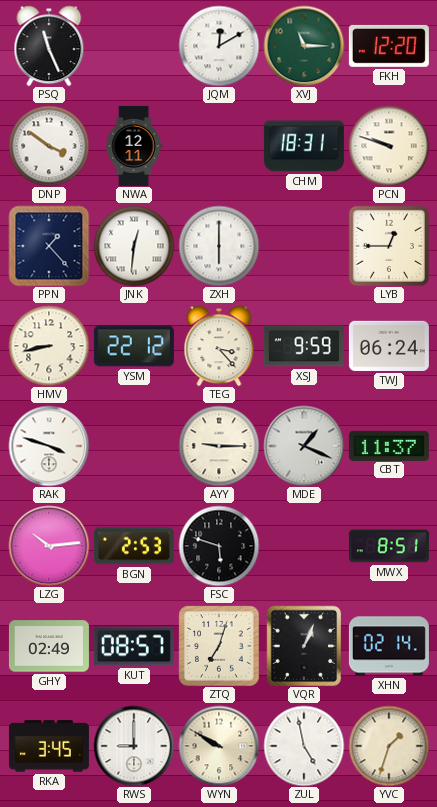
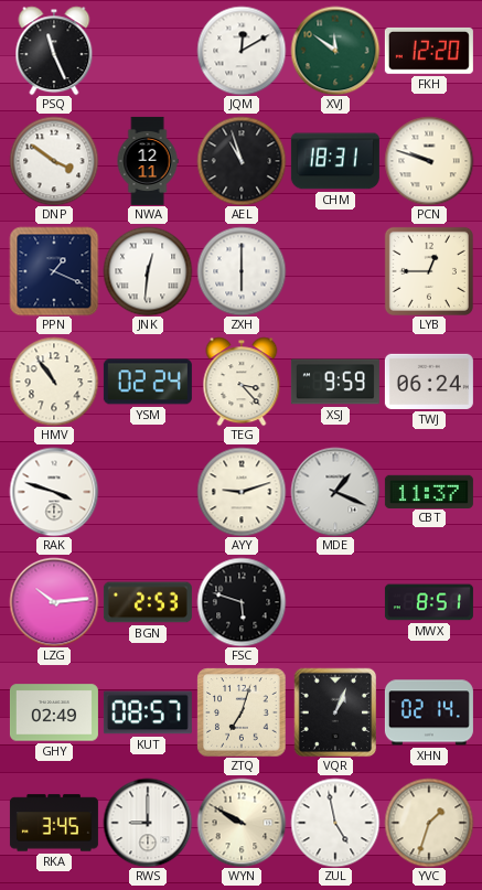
XVJ: 11:15 -> 11:51
AEL: none -> 10:57
PPN: 1:23 -> 1:19
HMV: 8:43 -> 10:54
YSM: 22:12 -> 02:24
AYY: 9:15 -> 9:12
